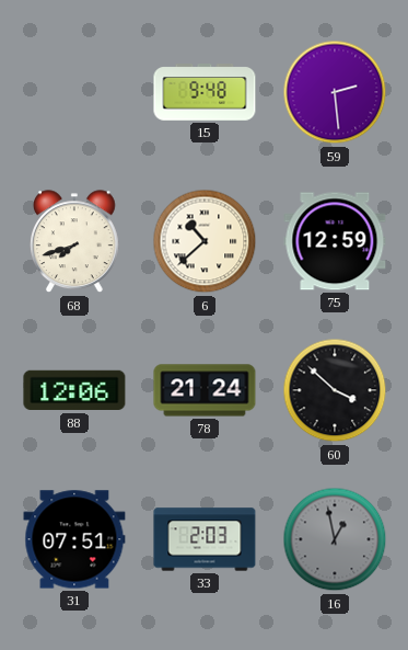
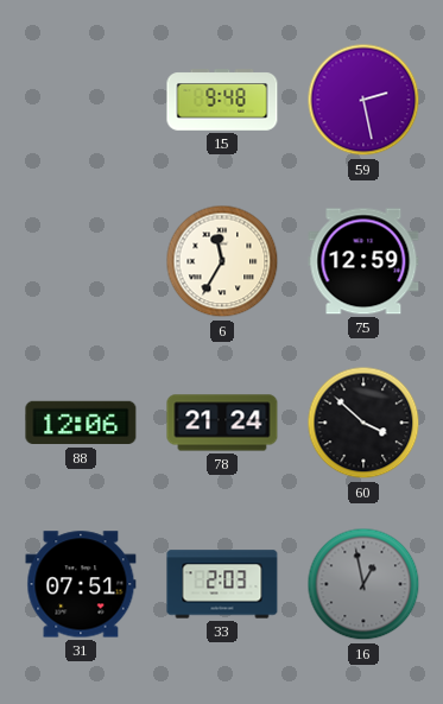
59: 2:29 -> 2:28
68: 7:42 -> none
6: 10:38 -> 11:35
